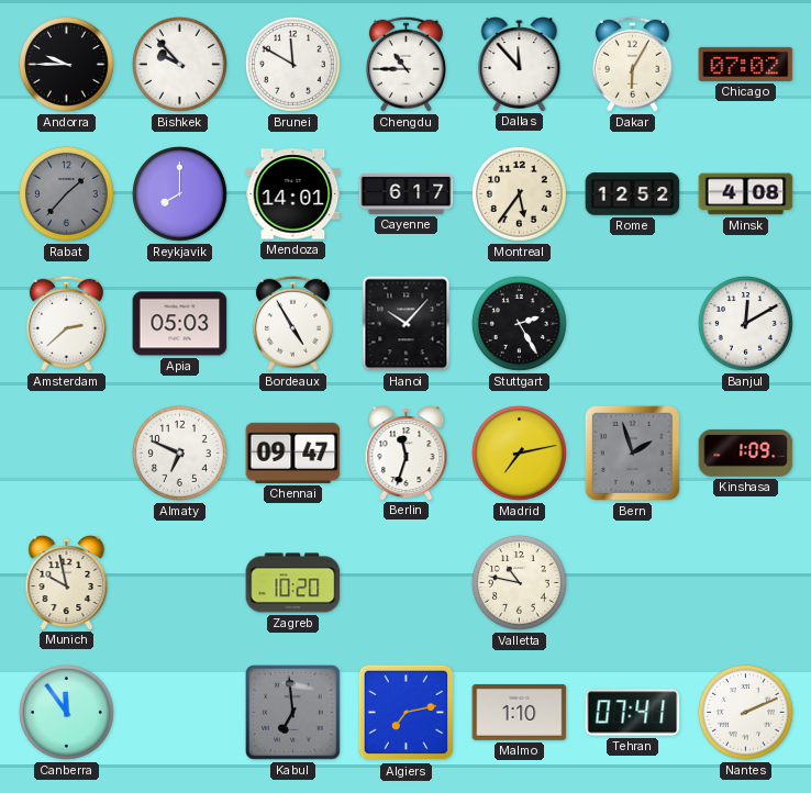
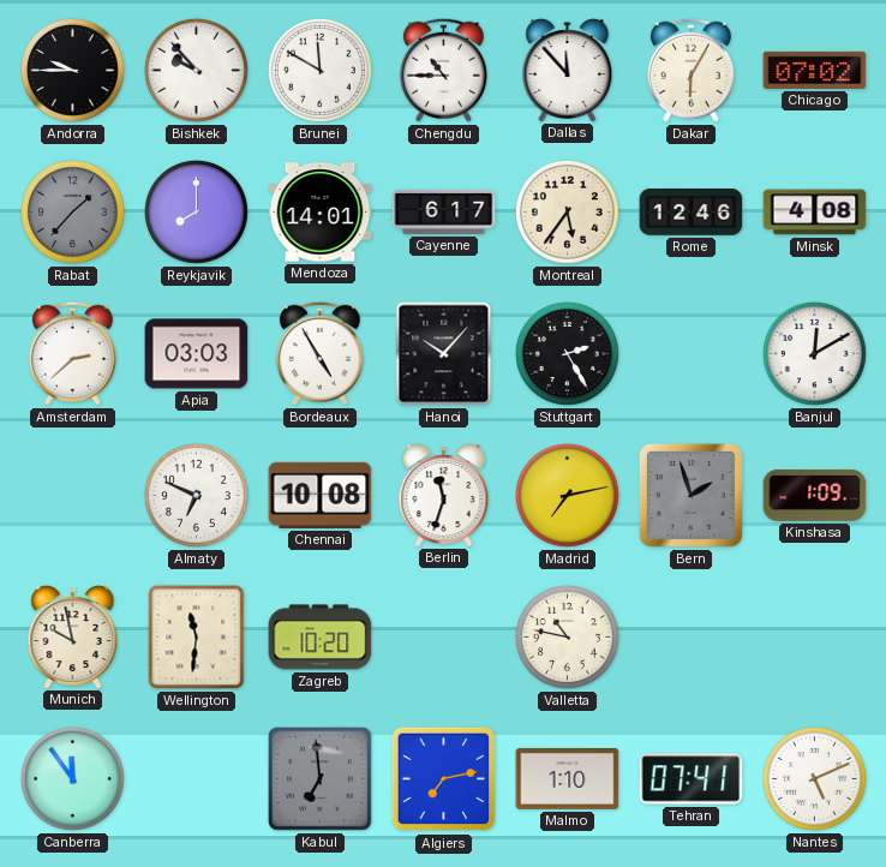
Rome: 12:52 -> 12:46
Apia: 05:03 -> 03:03
Chennai: 09:47 -> 10:08
Wellington: none -> 11:31
Nantes: 2:11 -> 5:11
